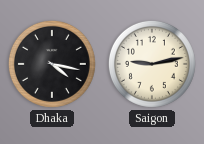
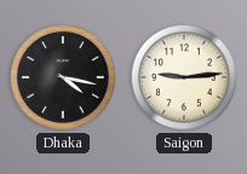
Saigon: 9:13 -> 9:14
